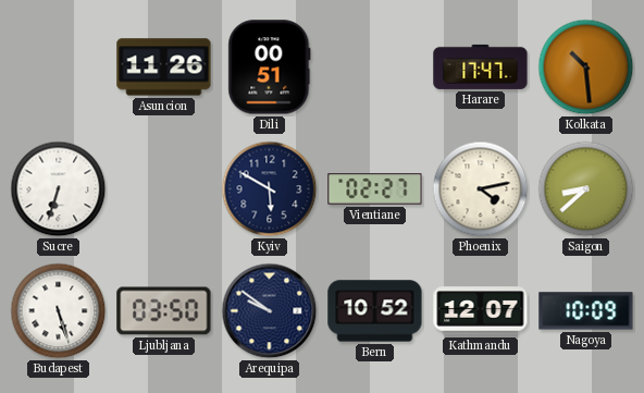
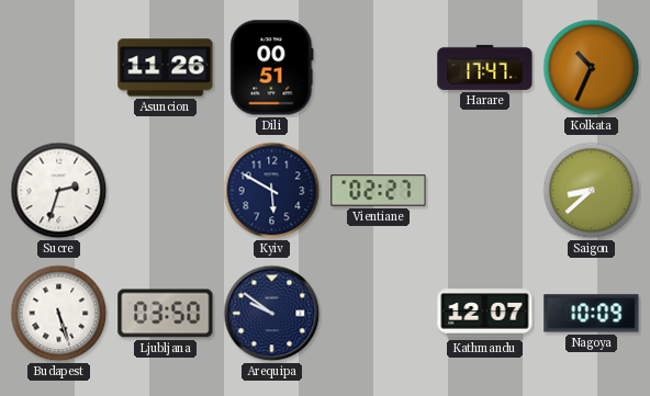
Kolkata: 10:29 -> 10:34
Sucre: 6:33 -> 2:33
Phoenix: 4:13 -> none
Bern: 10:52 -> none
